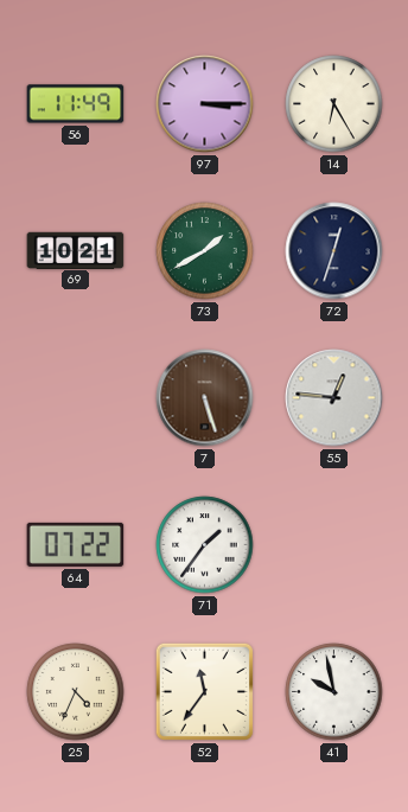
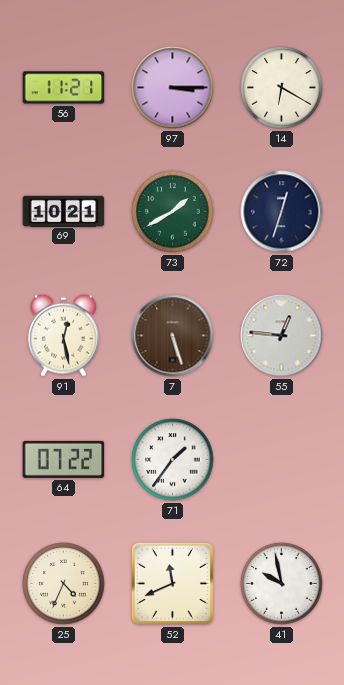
56: 11:49 -> 11:21
14: 6:25 -> 6:20
91: none -> 12:28
52: 11:36 -> 11:41
